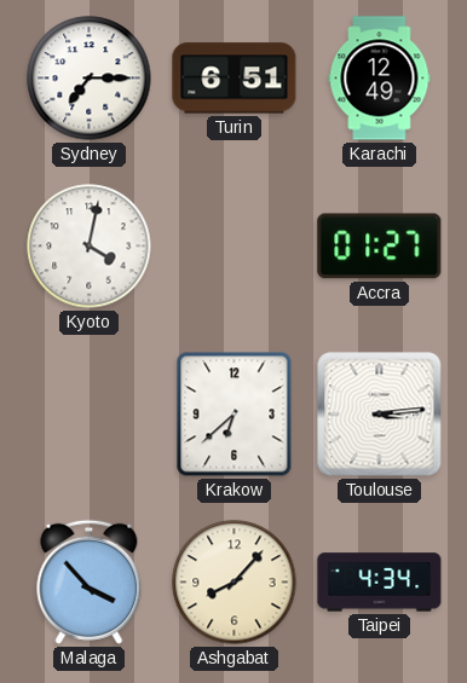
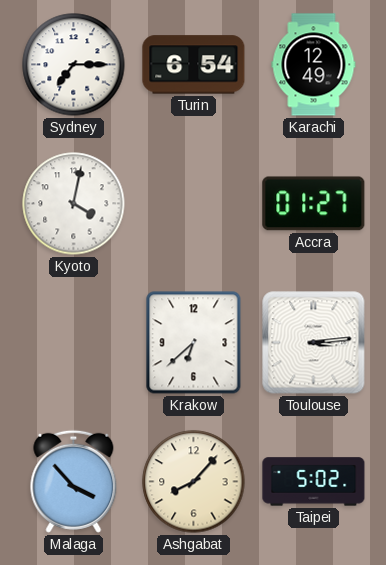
Turin: 6:51 -> 6:54
Taipei: 4:34 -> 5:02
